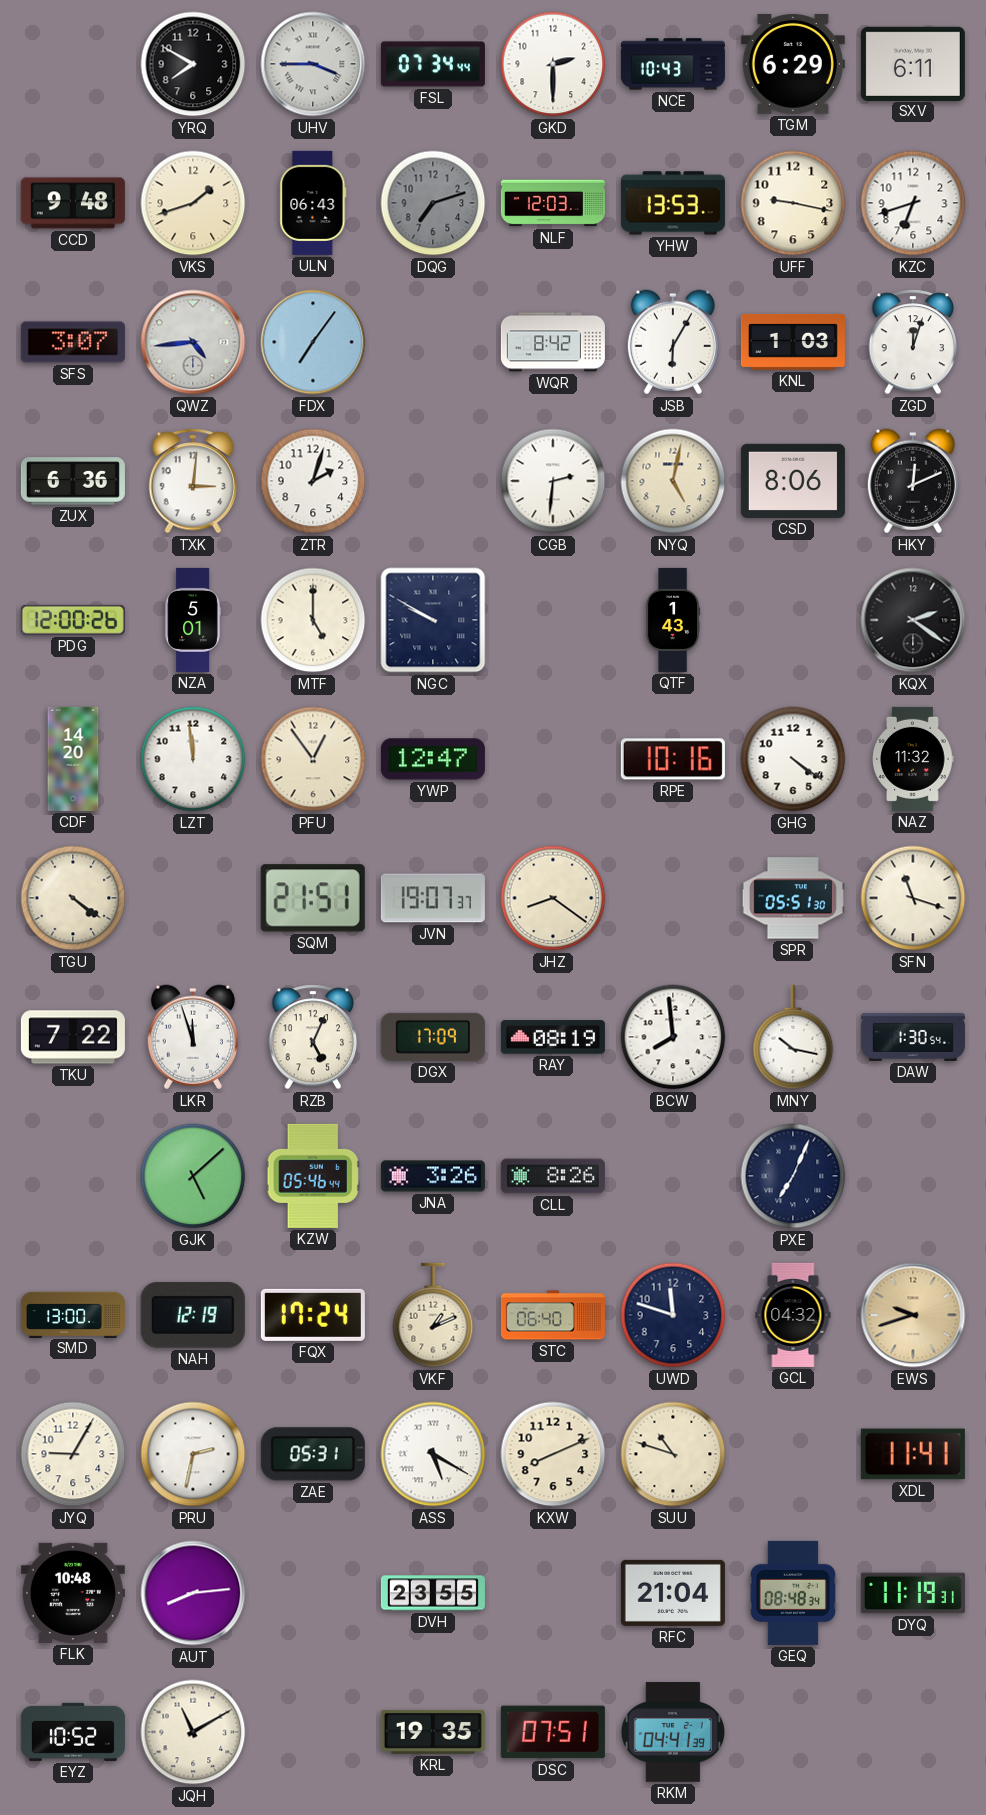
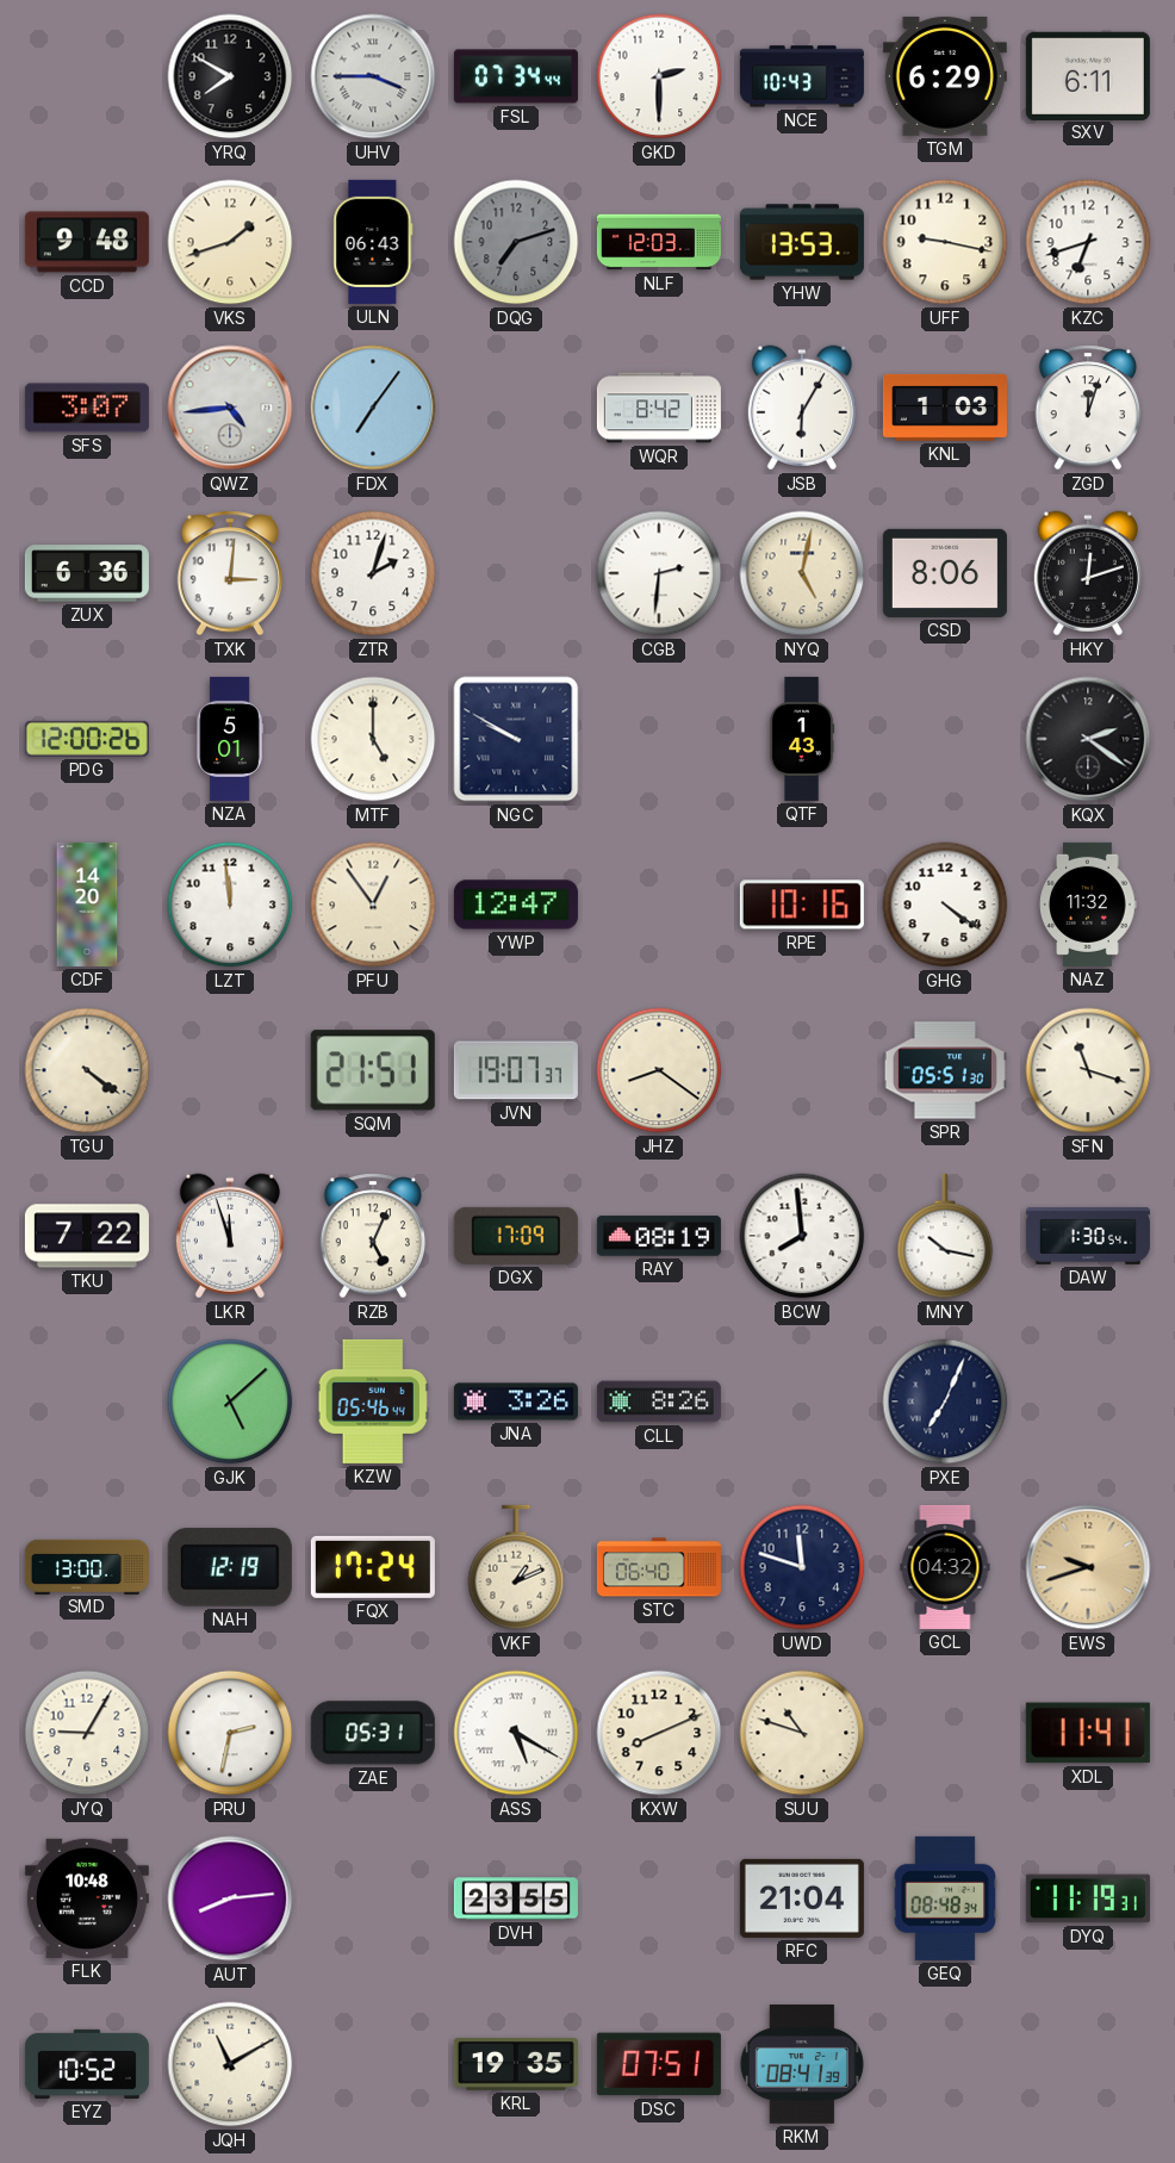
HKY: 12:11 -> 12:12
RKM: 04:41 -> 08:41
